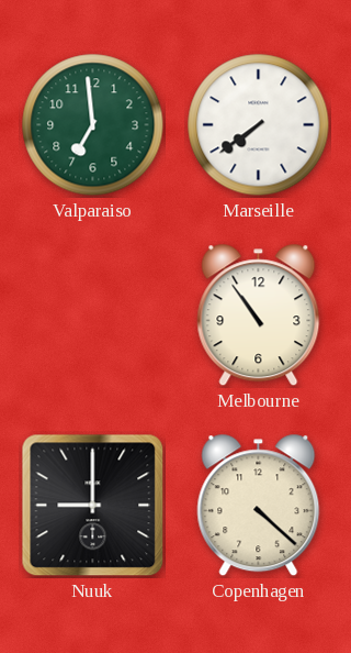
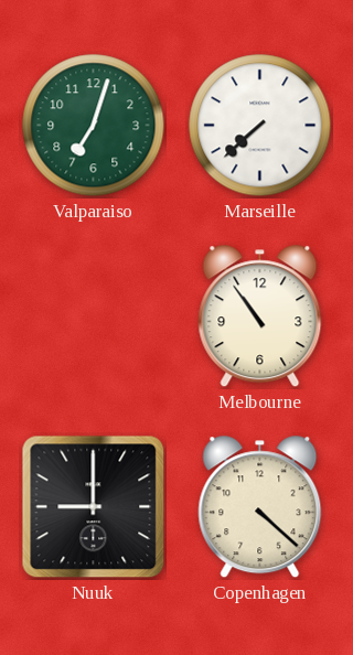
Valparaiso: 6:59 -> 7:03
Marseille: 7:39 -> 7:38
